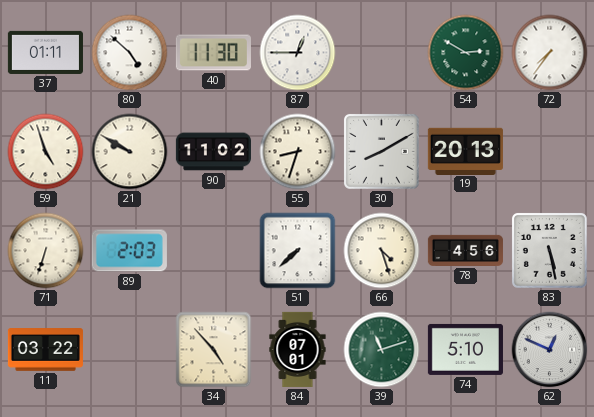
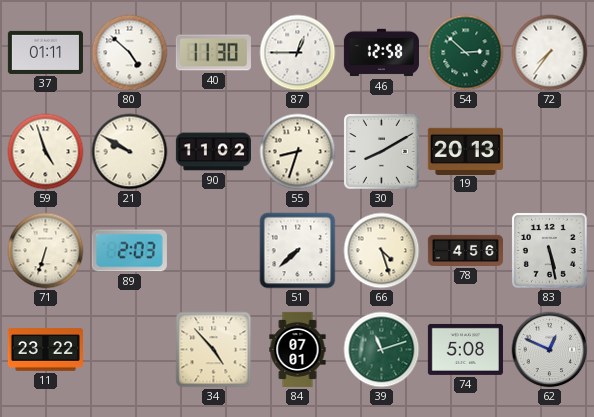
46: none -> 12:58
54: 2:50 -> 2:52
11: 03:22 -> 23:22
74: 5:10 -> 5:08
